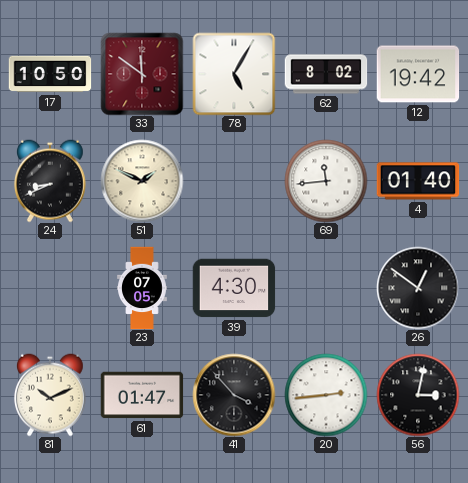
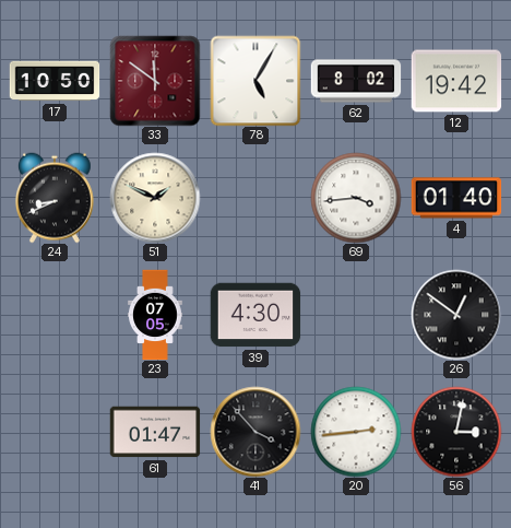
69: 11:44 -> 3:44
81: 10:11 -> none
